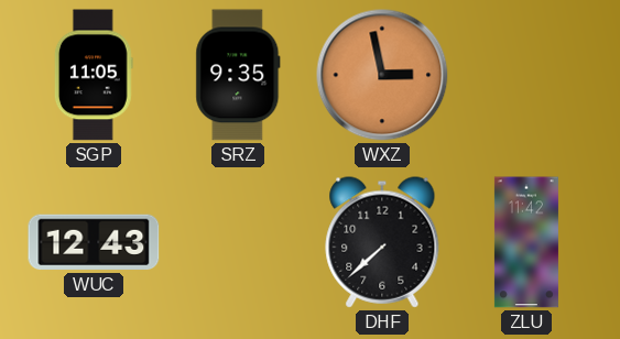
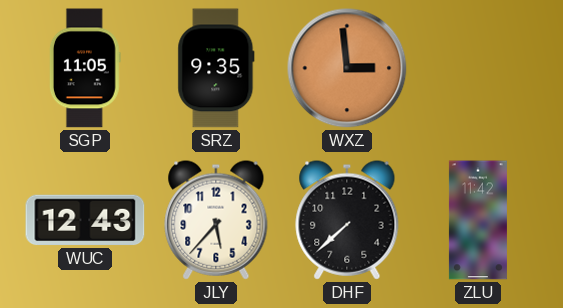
WXZ: 2:58 -> 2:59
JLY: none -> 5:37
